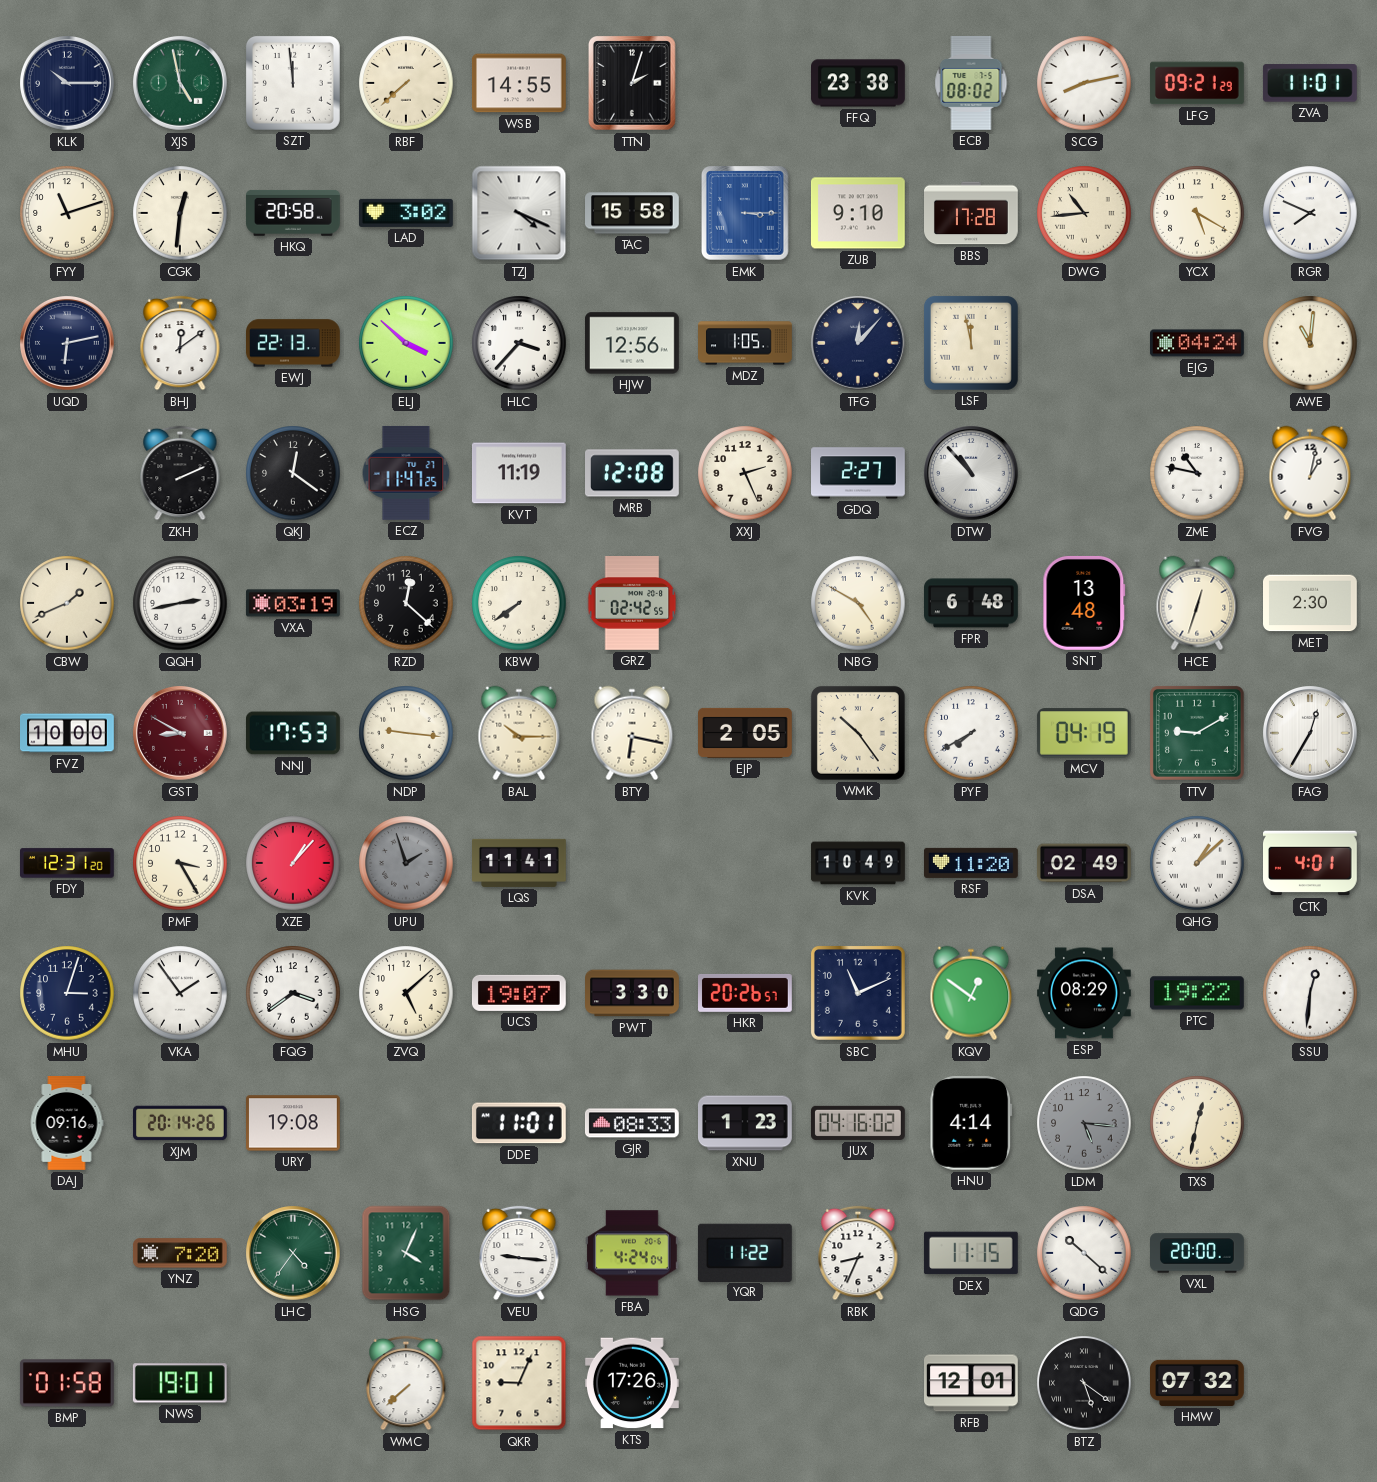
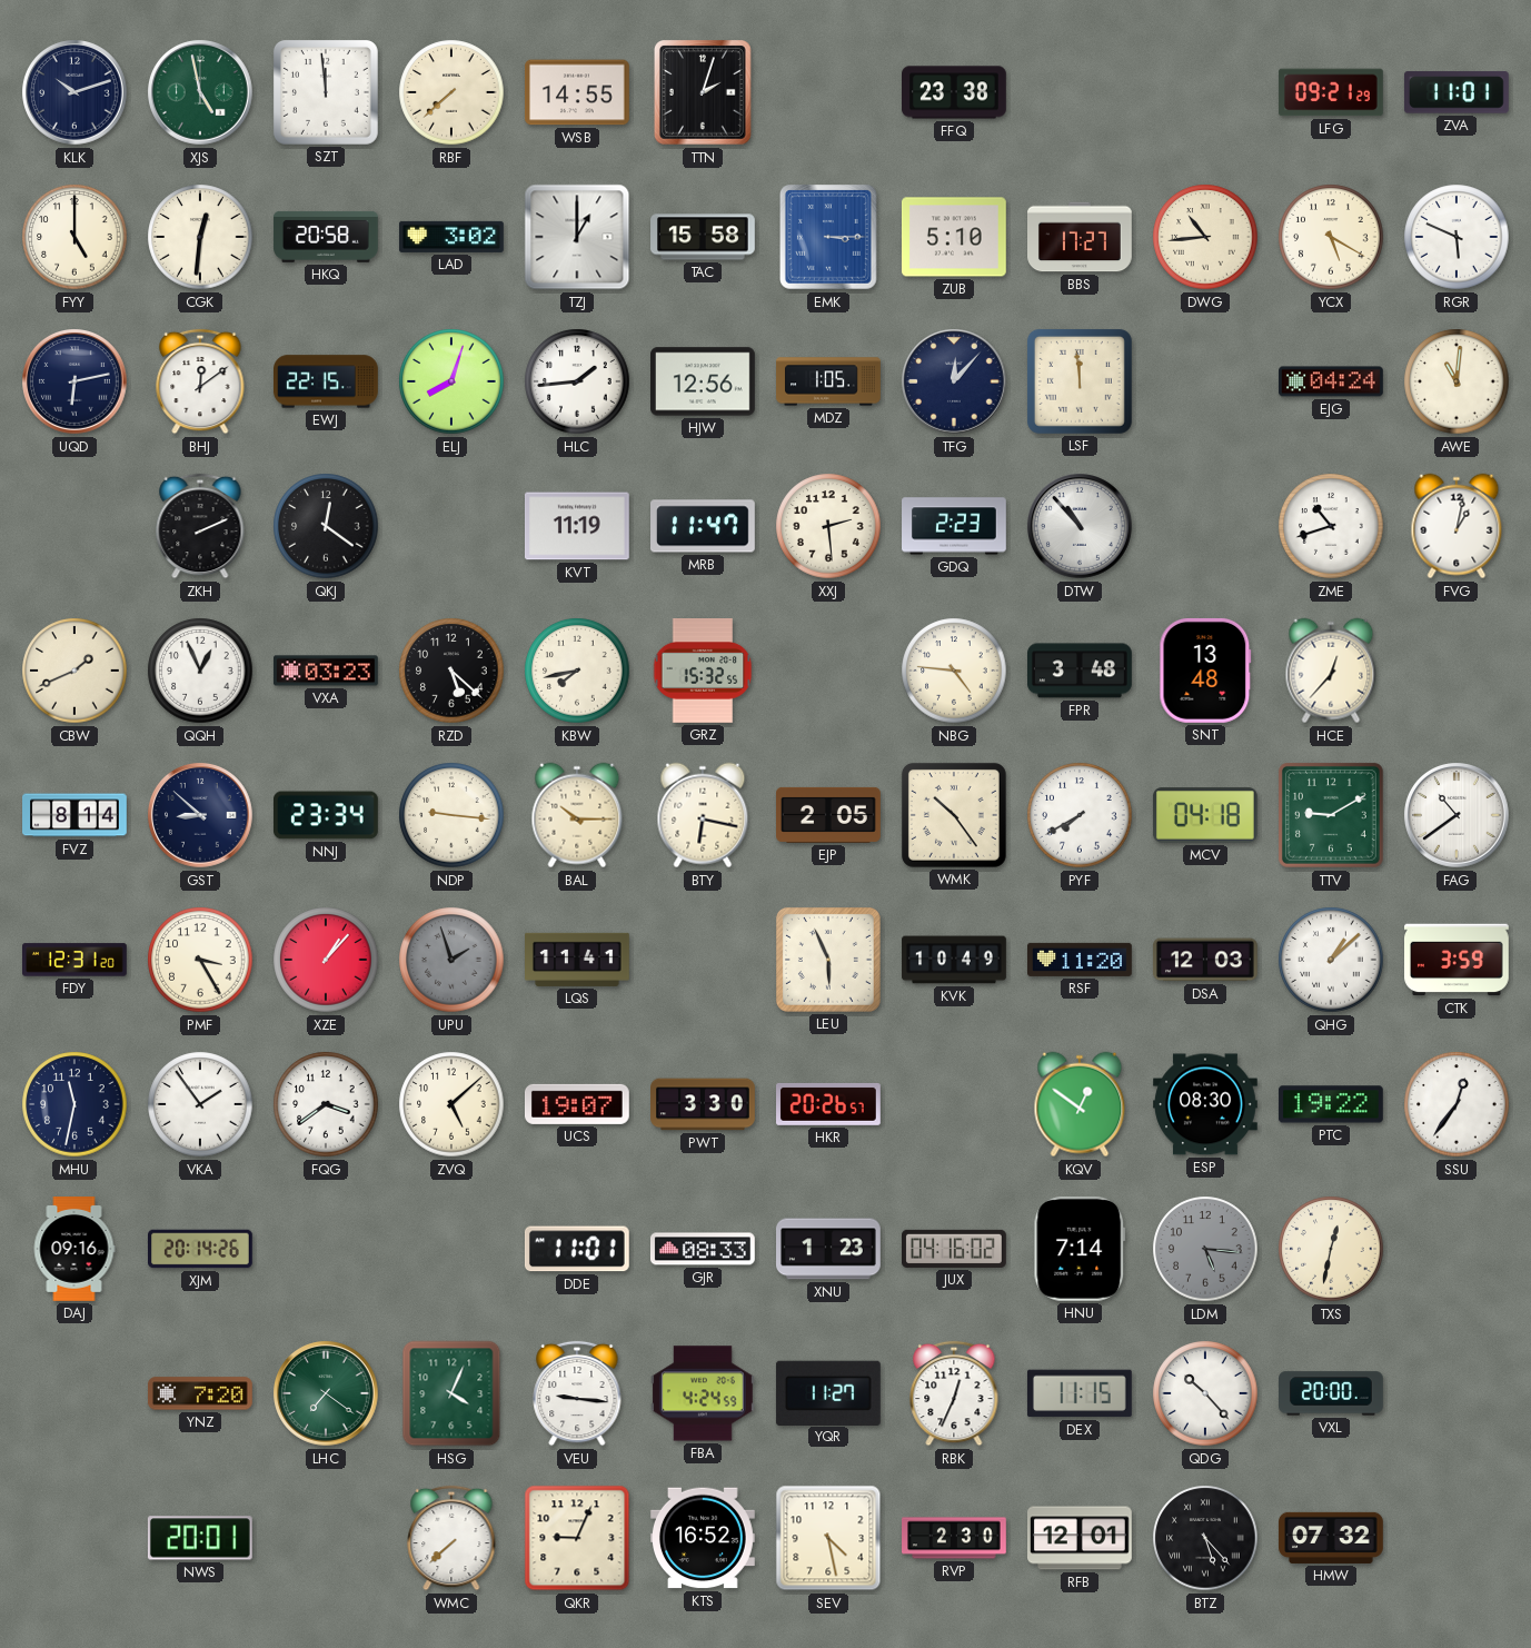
KLK: 10:15 -> 10:12
ECB: 08:02 -> none
SCG: 8:13 -> none
FYY: 11:12 -> 5:00
TZJ: 4:19 -> 1:00
ZUB: 9:10 -> 5:10
BBS: 17:28 -> 17:27
RGR: 7:49 -> 5:49
EWJ: 22:13 -> 22:15
ELJ: 3:52 -> 8:03
HLC: 3:37 -> 1:44
LSF: 11:58 -> 11:59
ECZ: 11:47 -> none
MRB: 12:08 -> 11:47
XXJ: 2:26 -> 2:29
GDQ: 2:27 -> 2:23
ZME: 10:47 -> 10:42
QQH: 2:43 -> 12:56
VXA: 03:19 -> 03:23
RZD: 12:22 -> 5:22
KBW: 7:39 -> 7:43
GRZ: 02:42 -> 15:32
NBG: 4:50 -> 4:46
FPR: 6:48 -> 3:48
HCE: 12:33 -> 12:37
MET: 2:30 -> none
FVZ: 10:00 -> 8:14
GST: 8:50 -> 8:52
GST dial: burgundy -> navy
NNJ: 17:53 -> 23:34
MCV: 04:19 -> 04:18
FAG: 12:35 -> 10:39
LEU: none -> 5:56
DSA: 02:49 -> 12:03
CTK: 4:01 -> 3:59
MHU: 3:03 -> 11:32
SBC: 11:11 -> none
ESP: 08:29 -> 08:30
SSU: 12:31 -> 12:36
URY: 19:08 -> none
HNU: 4:14 -> 7:14
LHC: 4:36 -> 7:21
FBA: 4:24:04 -> 4:24:59
YQR: 11:22 -> 11:27
RBK: 8:34 -> 12:34
QDG: 10:22 -> 10:23
BMP: 01:58 -> none
NWS: 19:01 -> 20:01
KTS: 17:26 -> 16:52
SEV: none -> 4:28
RVP: none -> 2:30
BTZ: 5:21 -> 5:23
